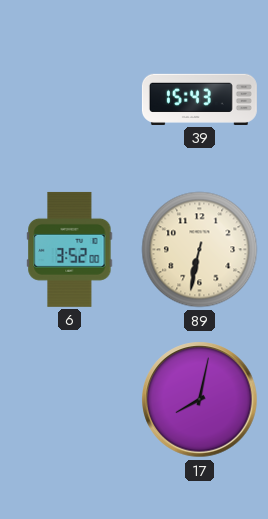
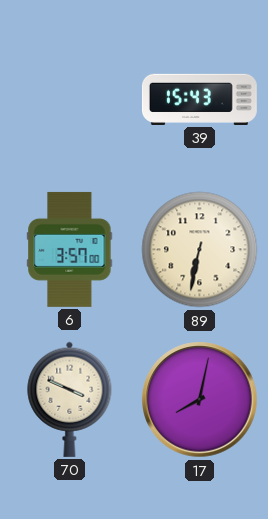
6: 3:52 -> 3:57
70: none -> 3:49
